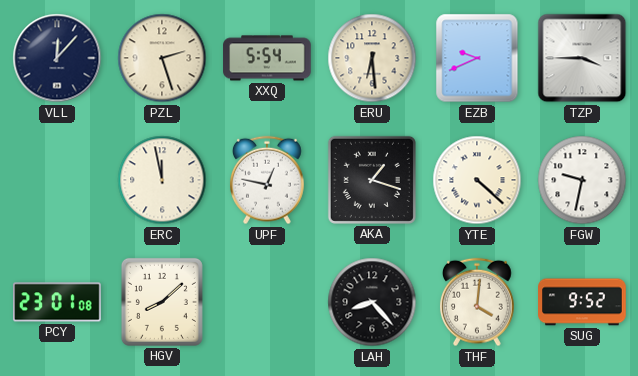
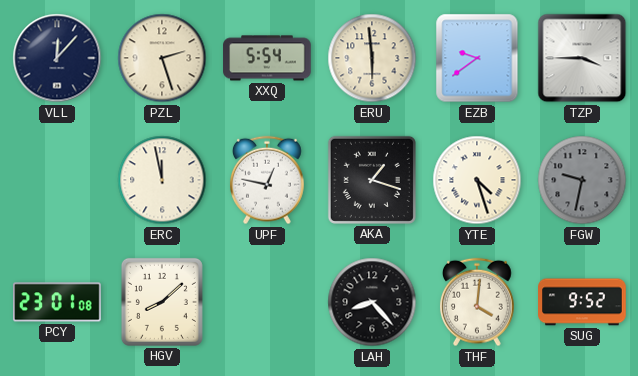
ERU: 6:29 -> 5:59
EZB: 9:41 -> 9:39
YTE: 4:22 -> 4:27
FGW dial: white -> grey
